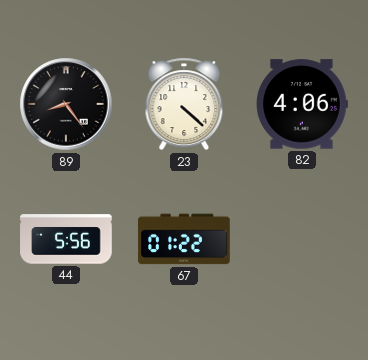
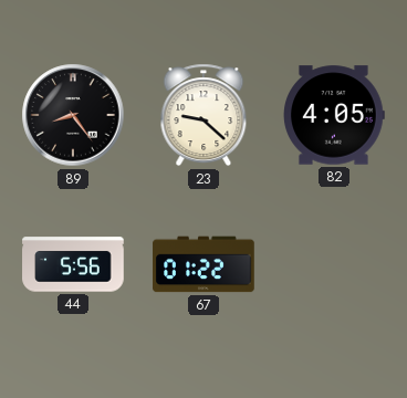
23: 4:22 -> 9:22
82: 4:06 -> 4:05
